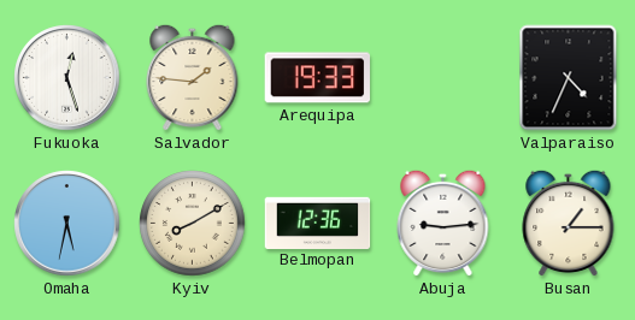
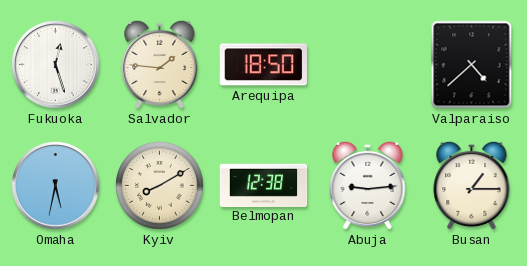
Arequipa: 19:33 -> 18:50
Valparaiso: 4:34 -> 4:38
Belmopan: 12:36 -> 12:38
